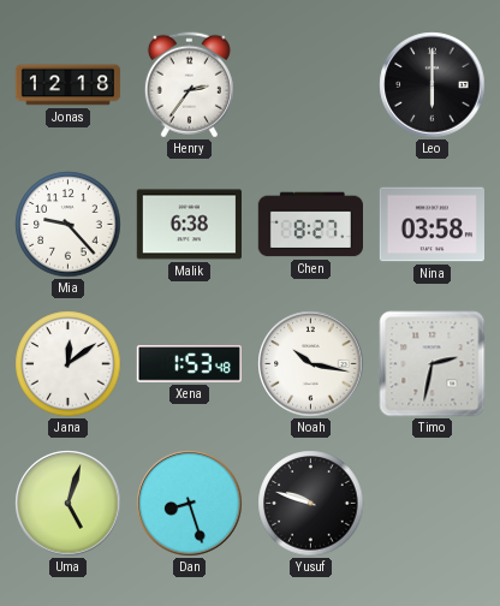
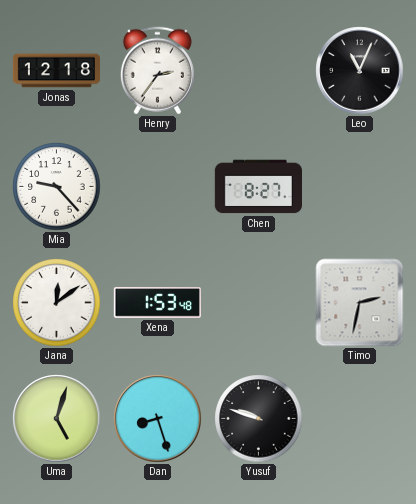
Leo: 6:00 -> 11:04
Malik: 6:38 -> none
Nina: 03:58 -> none
Noah: 10:17 -> none
